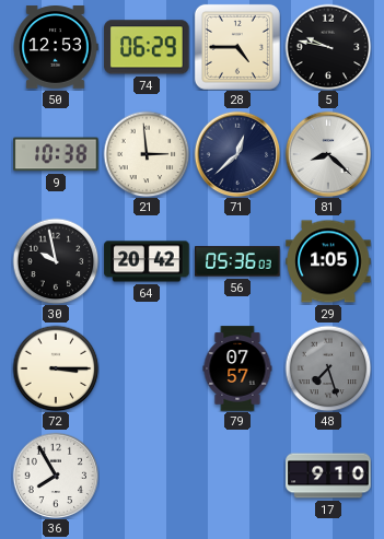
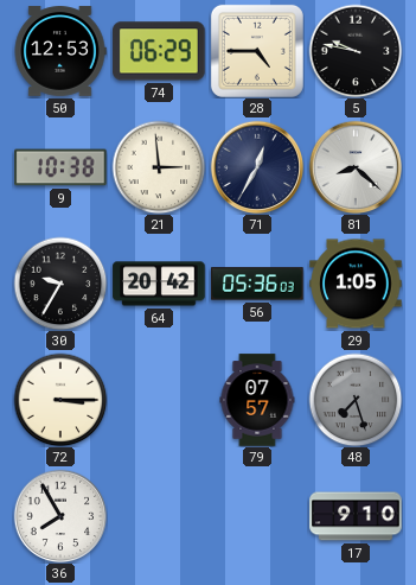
71: 12:38 -> 12:35
30: 9:58 -> 9:35
